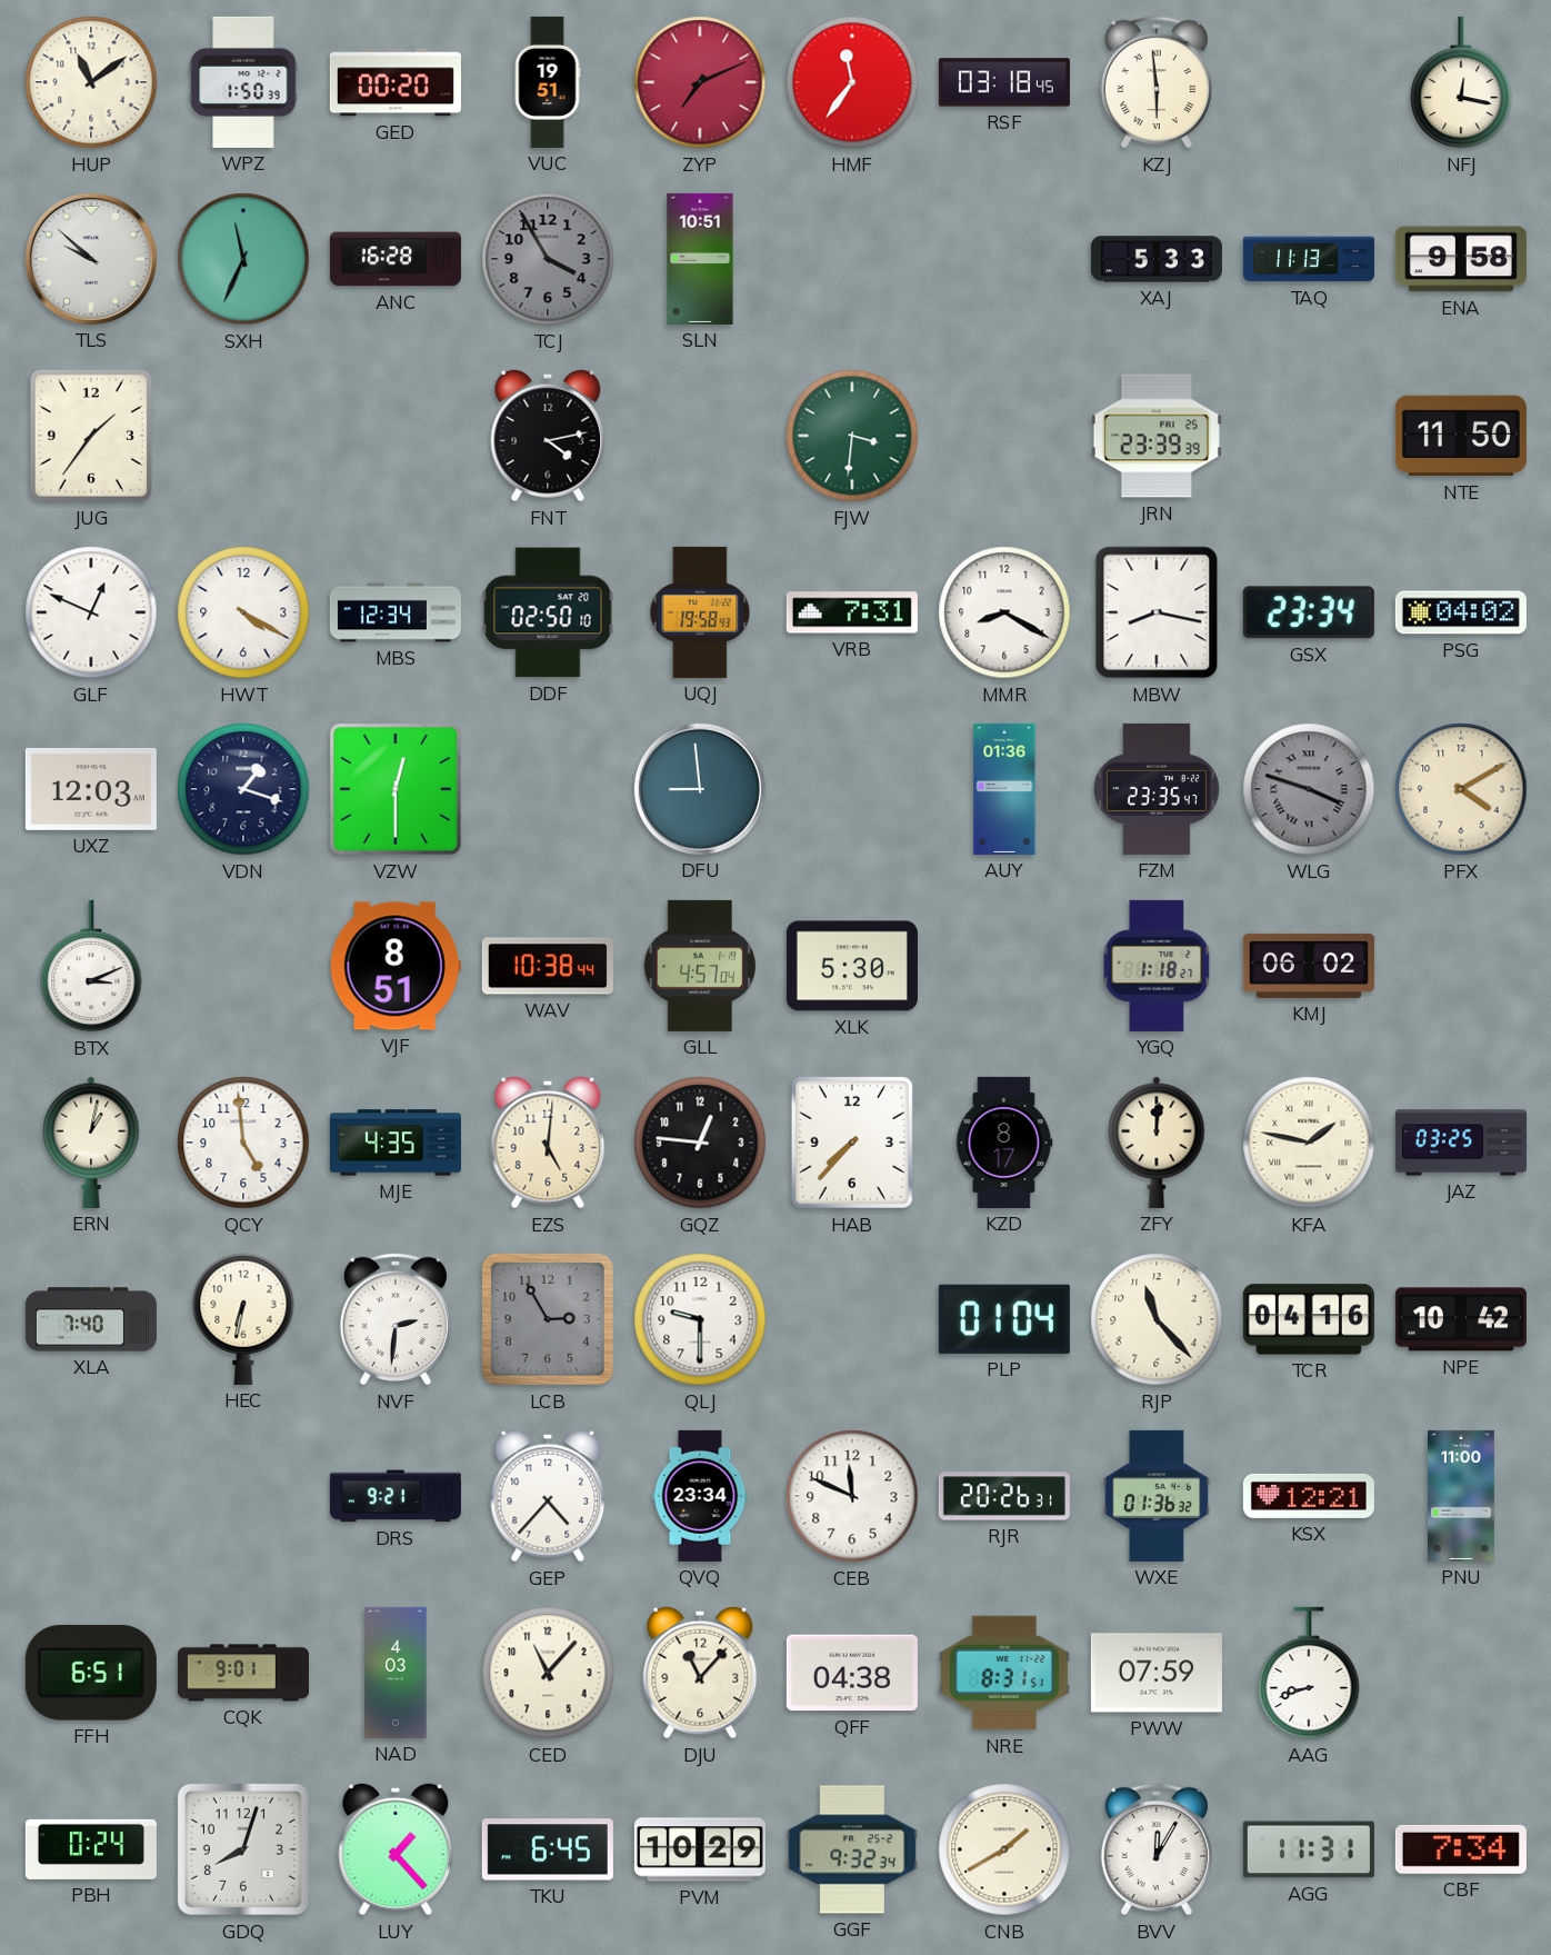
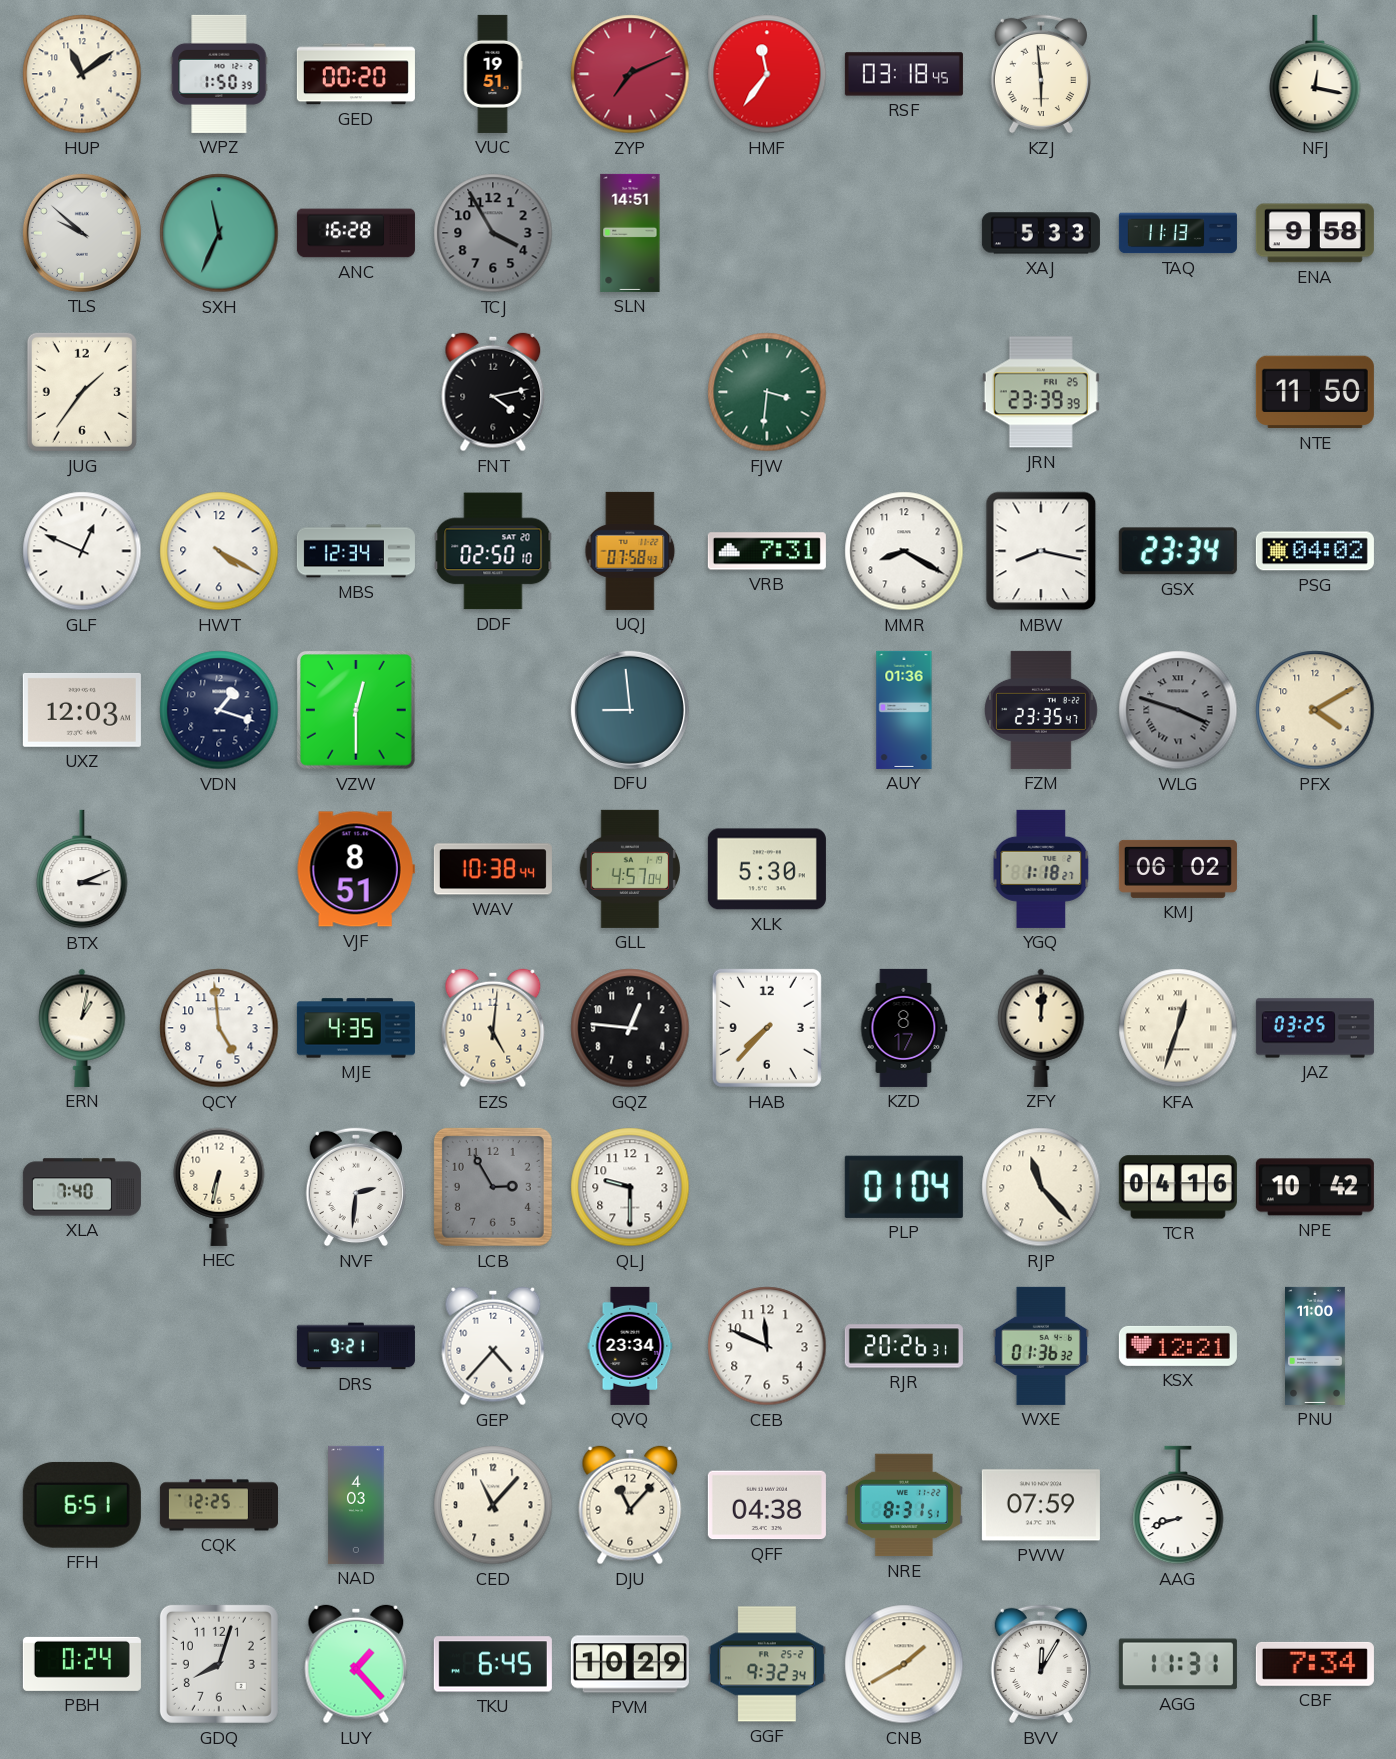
SLN: 10:51 -> 14:51
UQJ: 19:58 -> 07:58
KFA: 1:47 -> 12:33
CQK: 9:01 -> 12:25
